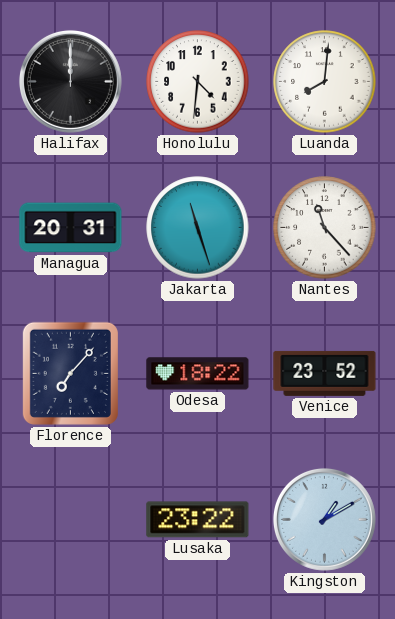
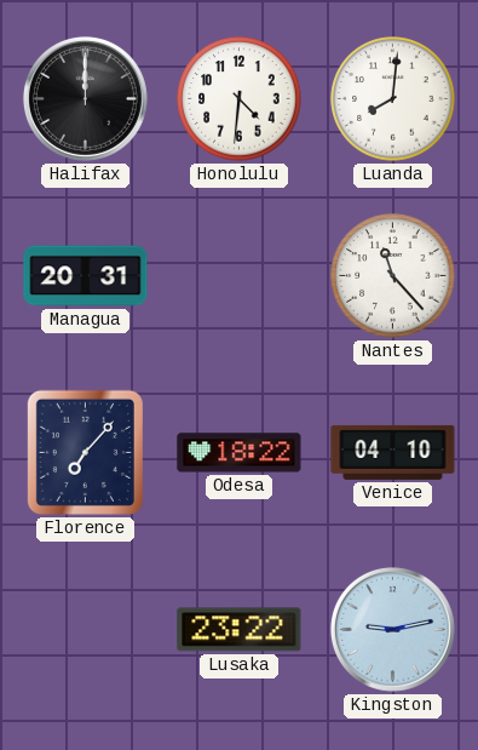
Jakarta: 11:27 -> none
Venice: 23:52 -> 04:10
Kingston: 1:10 -> 9:13
